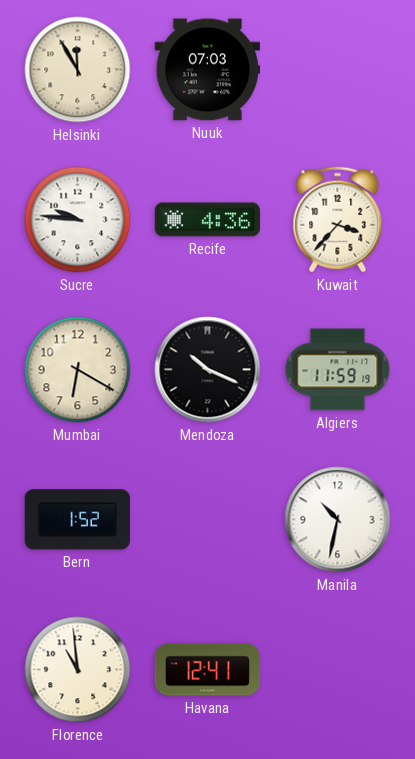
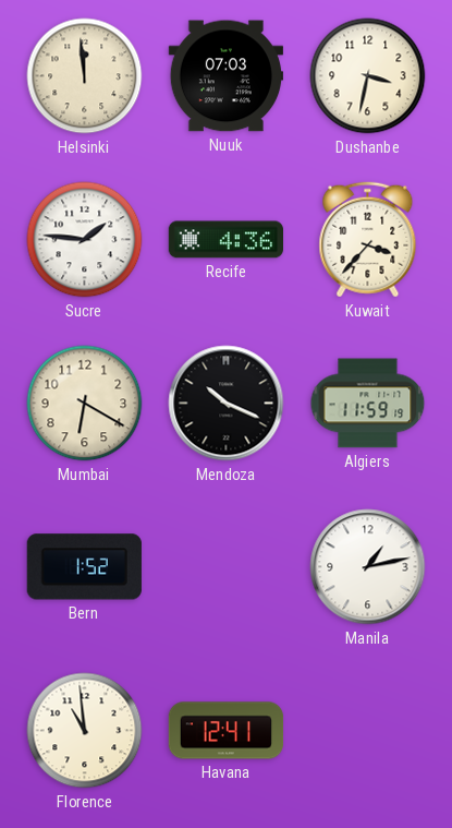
Helsinki: 11:55 -> 11:59
Dushanbe: none -> 3:32
Sucre: 9:46 -> 1:46
Manila: 10:32 -> 1:13
